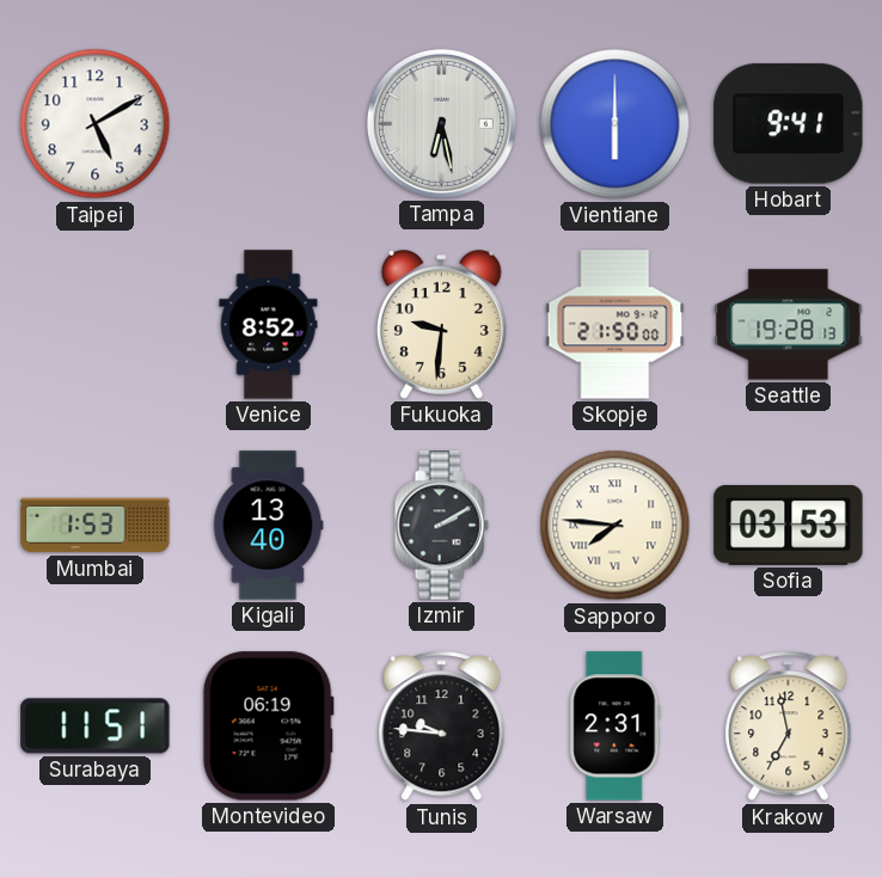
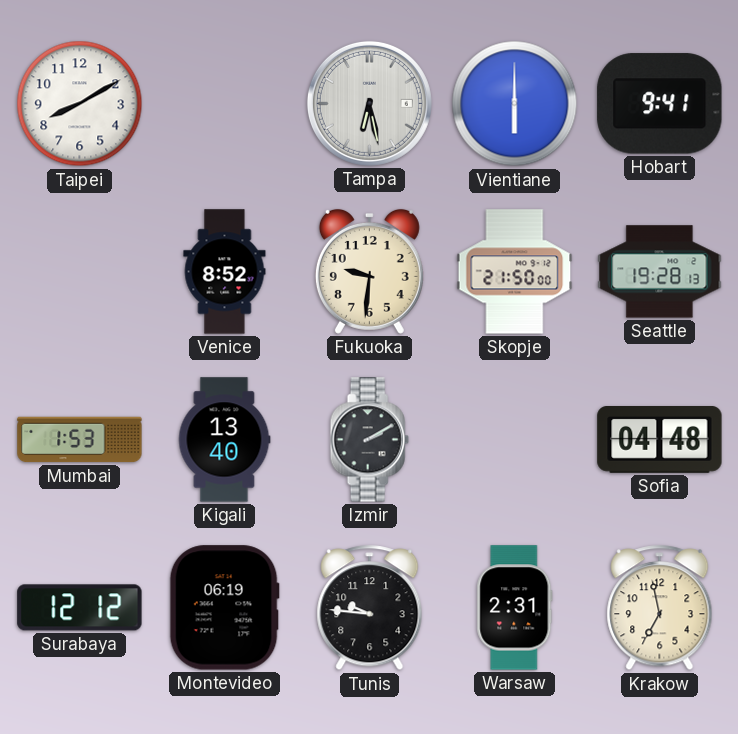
Taipei: 5:10 -> 8:10
Sapporo: 7:46 -> none
Sofia: 03:53 -> 04:48
Surabaya: 11:51 -> 12:12
